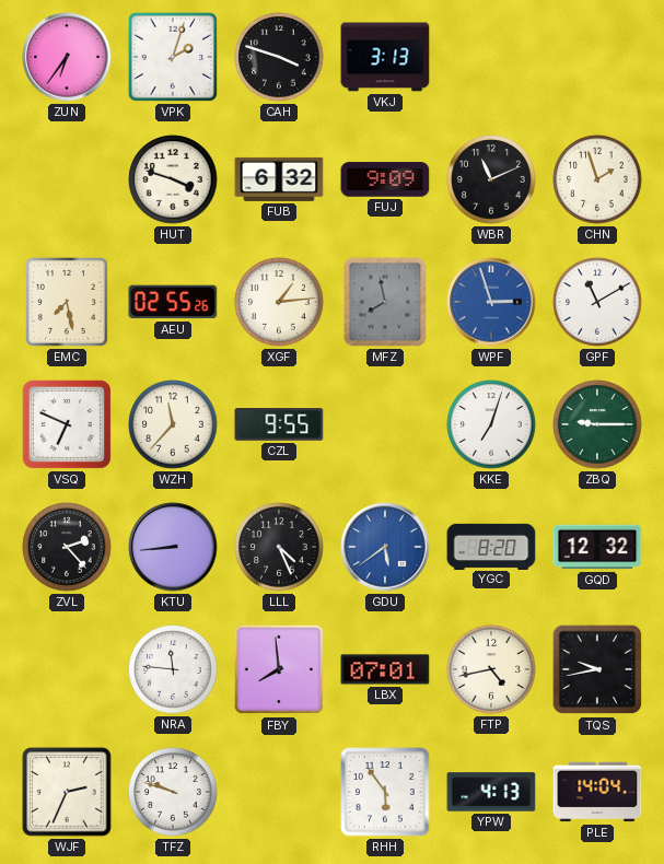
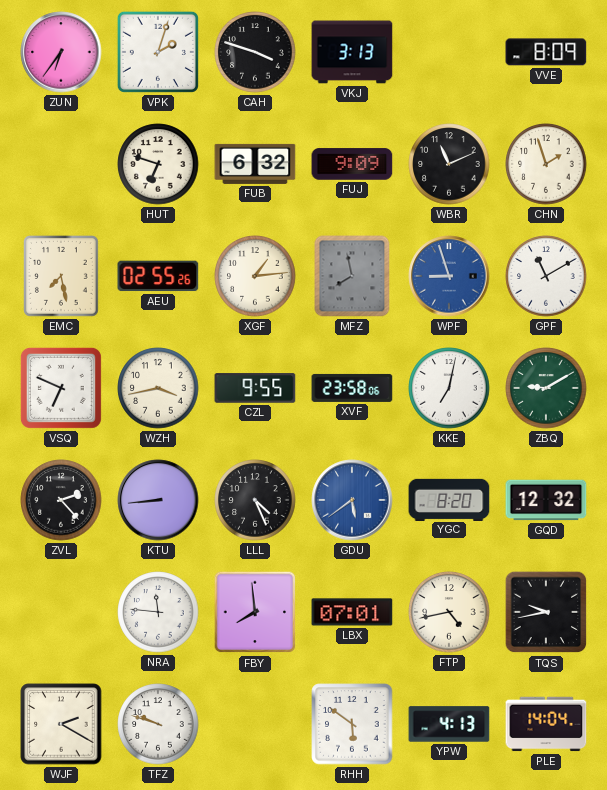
VVE: none -> 8:09
HUT: 3:48 -> 6:48
WPF: 2:57 -> 8:57
WZH: 11:37 -> 3:43
XVF: none -> 23:58
KKE: 7:03 -> 7:02
ZBQ: 9:15 -> 9:10
WJF: 2:34 -> 2:20
RHH: 5:54 -> 5:51
